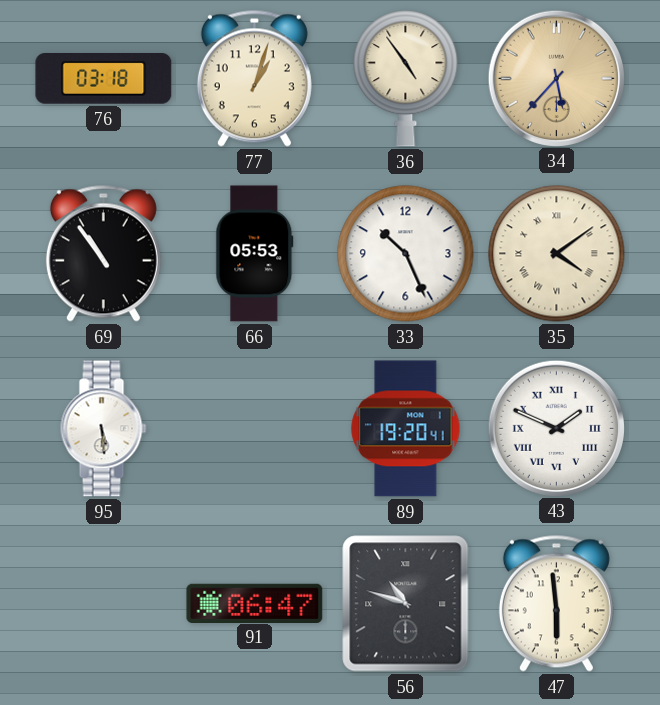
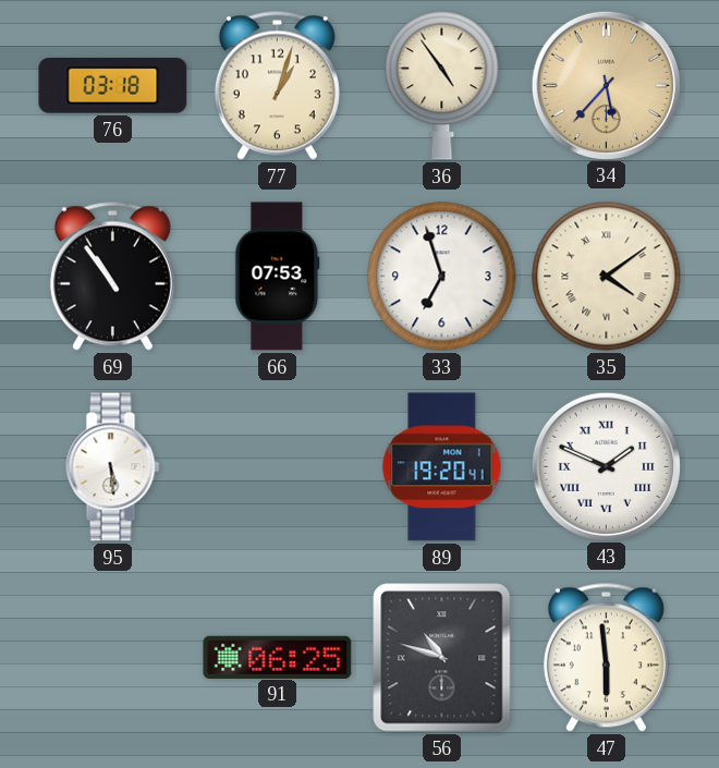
66: 05:53 -> 07:53
33: 10:26 -> 6:57
91: 06:47 -> 06:25
